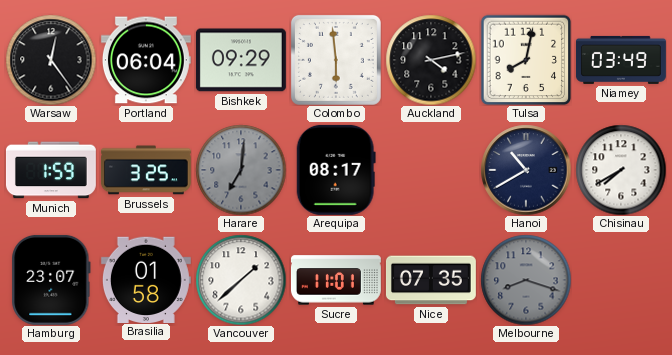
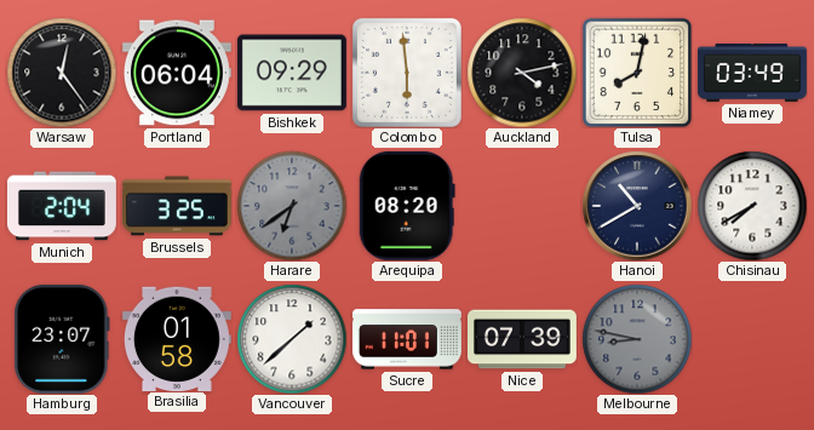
Munich: 1:59 -> 2:04
Harare: 7:01 -> 6:39
Arequipa: 08:17 -> 08:20
Nice: 07:35 -> 07:39
Melbourne: 8:18 -> 8:47
